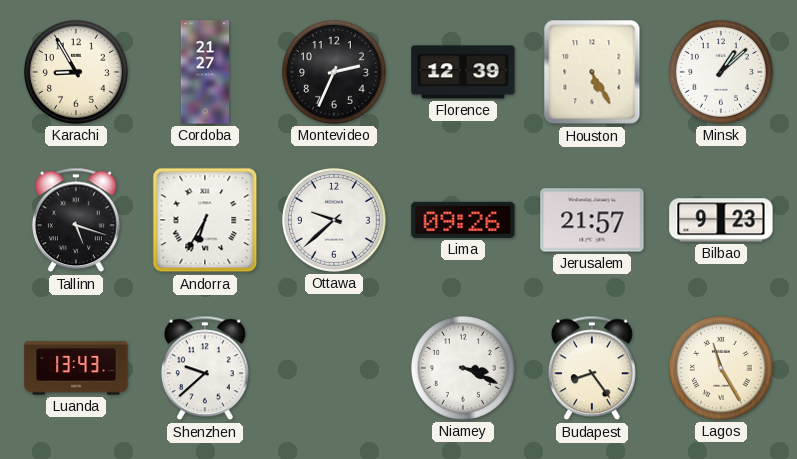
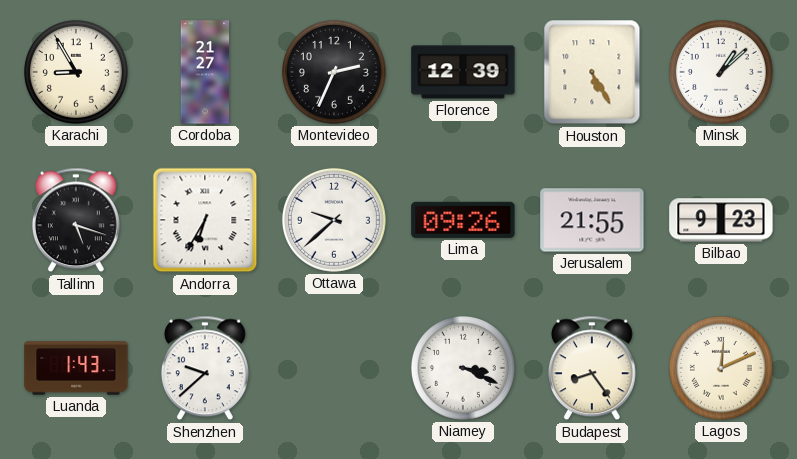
Jerusalem: 21:57 -> 21:55
Luanda: 13:43 -> 1:43
Lagos: 11:25 -> 12:11
